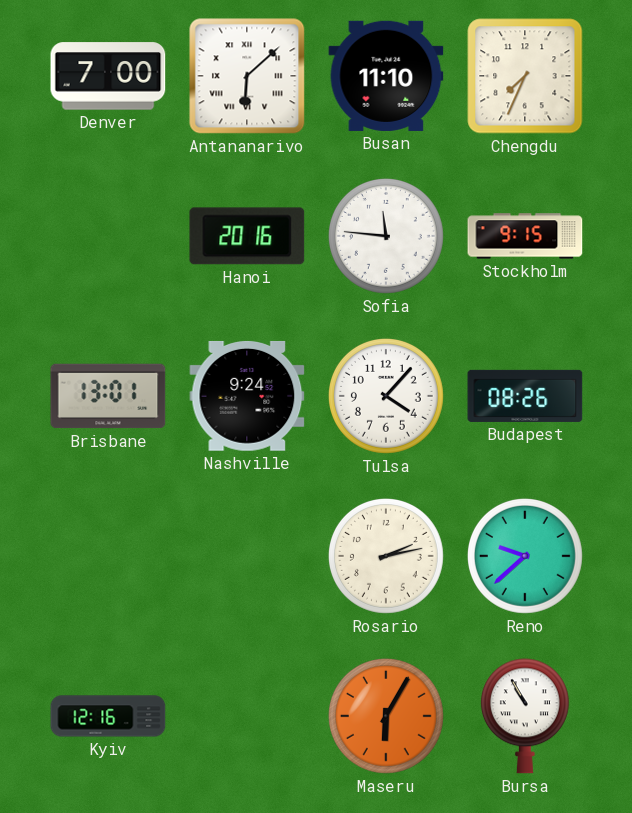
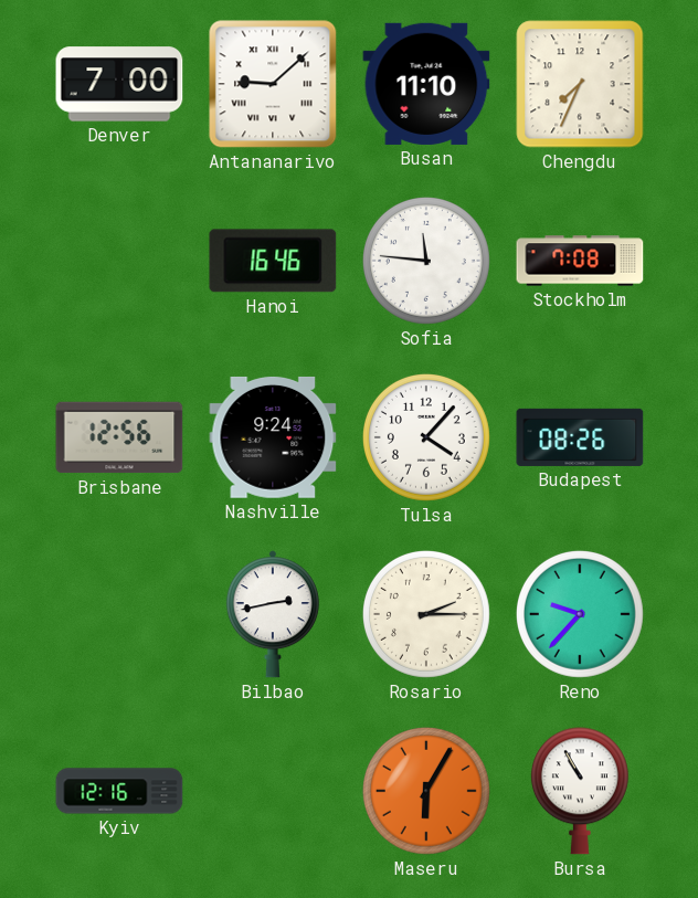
Antananarivo: 6:08 -> 9:08
Hanoi: 20:16 -> 16:46
Stockholm: 9:15 -> 7:08
Brisbane: 13:01 -> 12:56
Bilbao: none -> 2:43
Rosario: 2:13 -> 2:15
Reno: 9:38 -> 9:37
